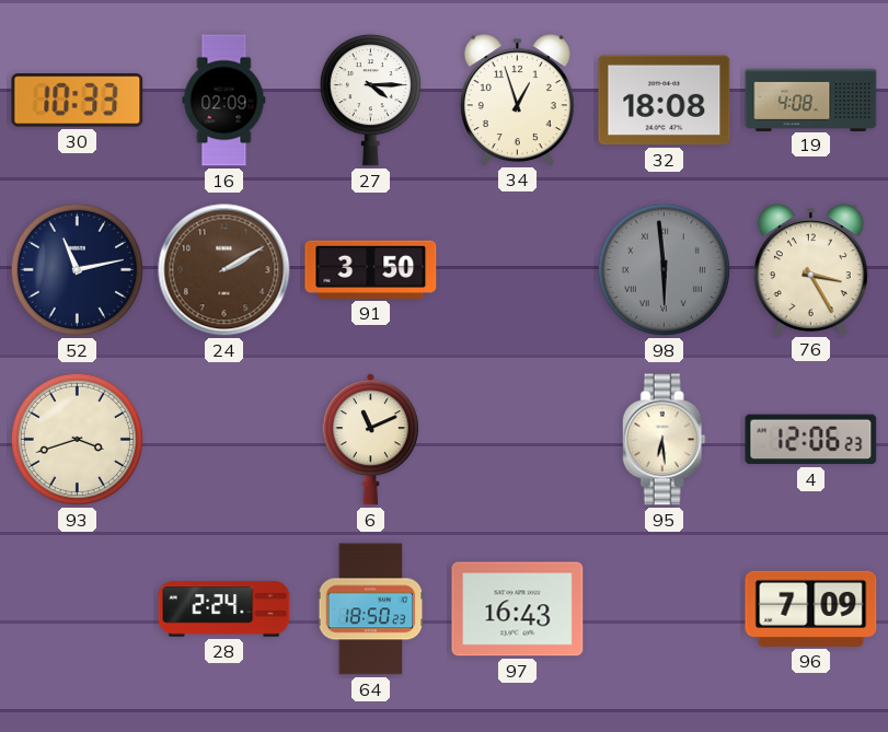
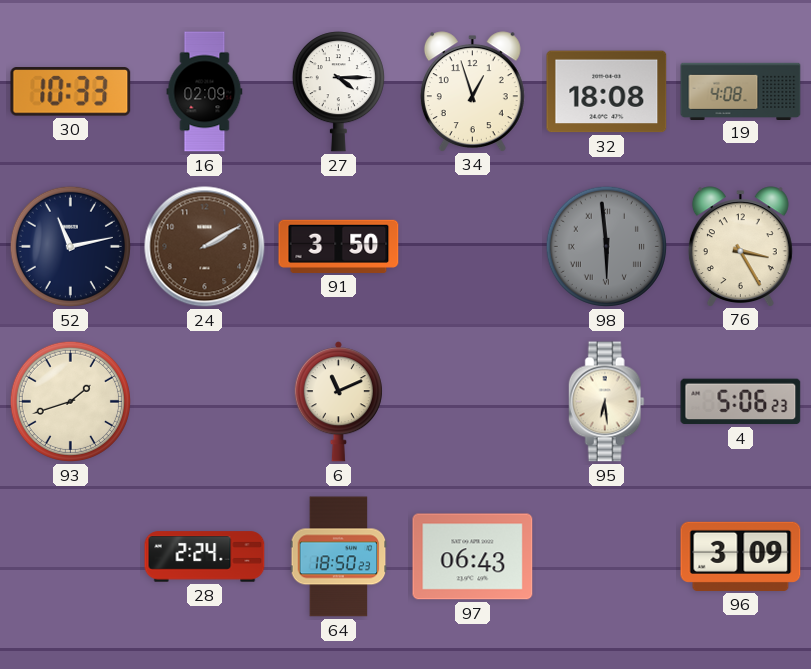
93: 3:42 -> 1:42
4: 12:06 -> 5:06
97: 16:43 -> 06:43
96: 7:09 -> 3:09
